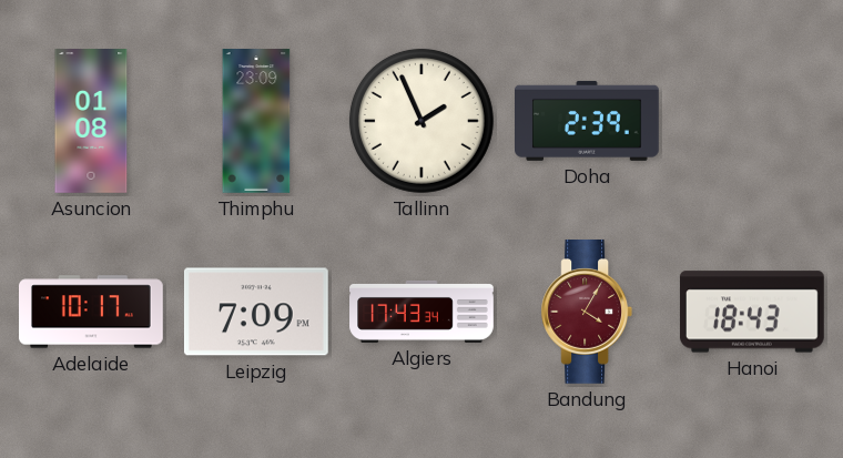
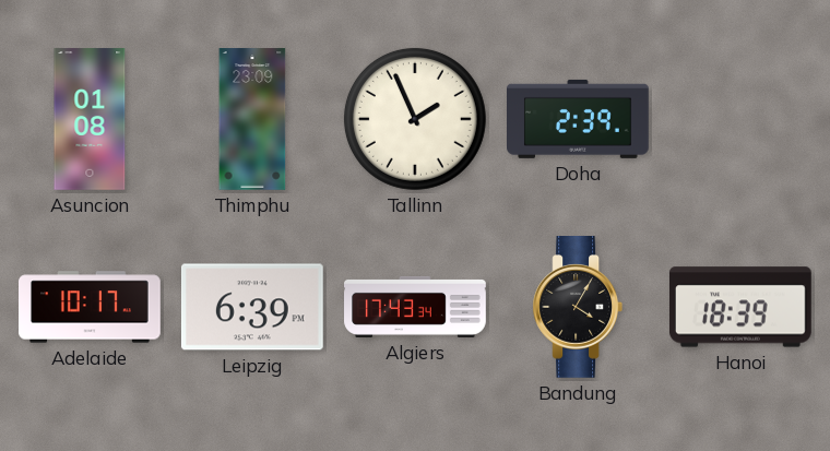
Leipzig: 7:09 -> 6:39
Bandung dial: burgundy -> black
Hanoi: 18:43 -> 18:39
